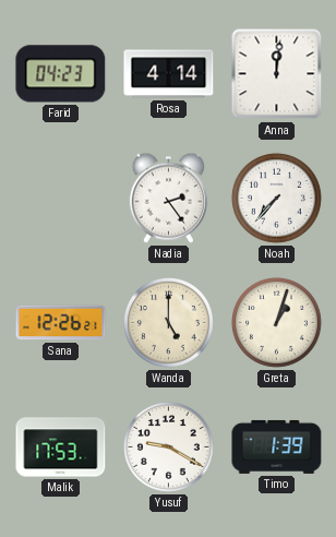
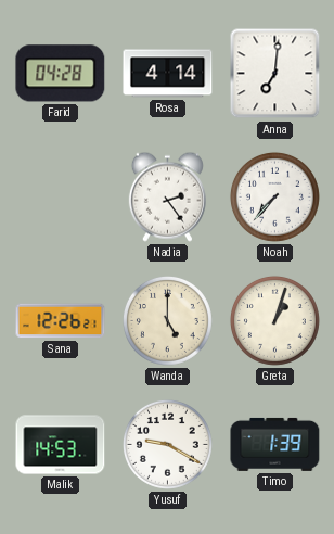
Farid: 04:23 -> 04:28
Anna: 12:01 -> 7:01
Malik: 17:53 -> 14:53
